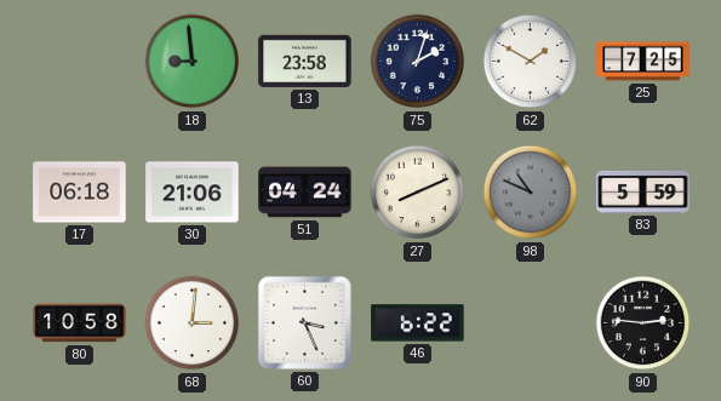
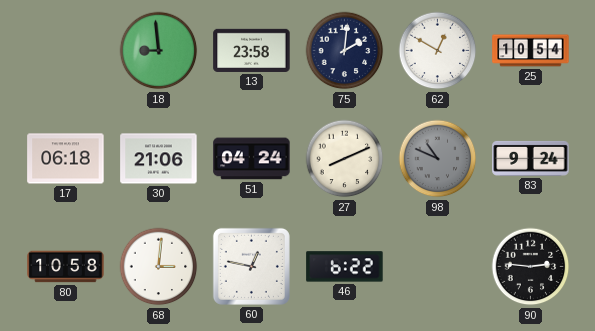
75: 2:03 -> 2:01
62: 1:50 -> 12:50
25: 7:25 -> 10:54
83: 5:59 -> 9:24
60: 3:26 -> 12:47
